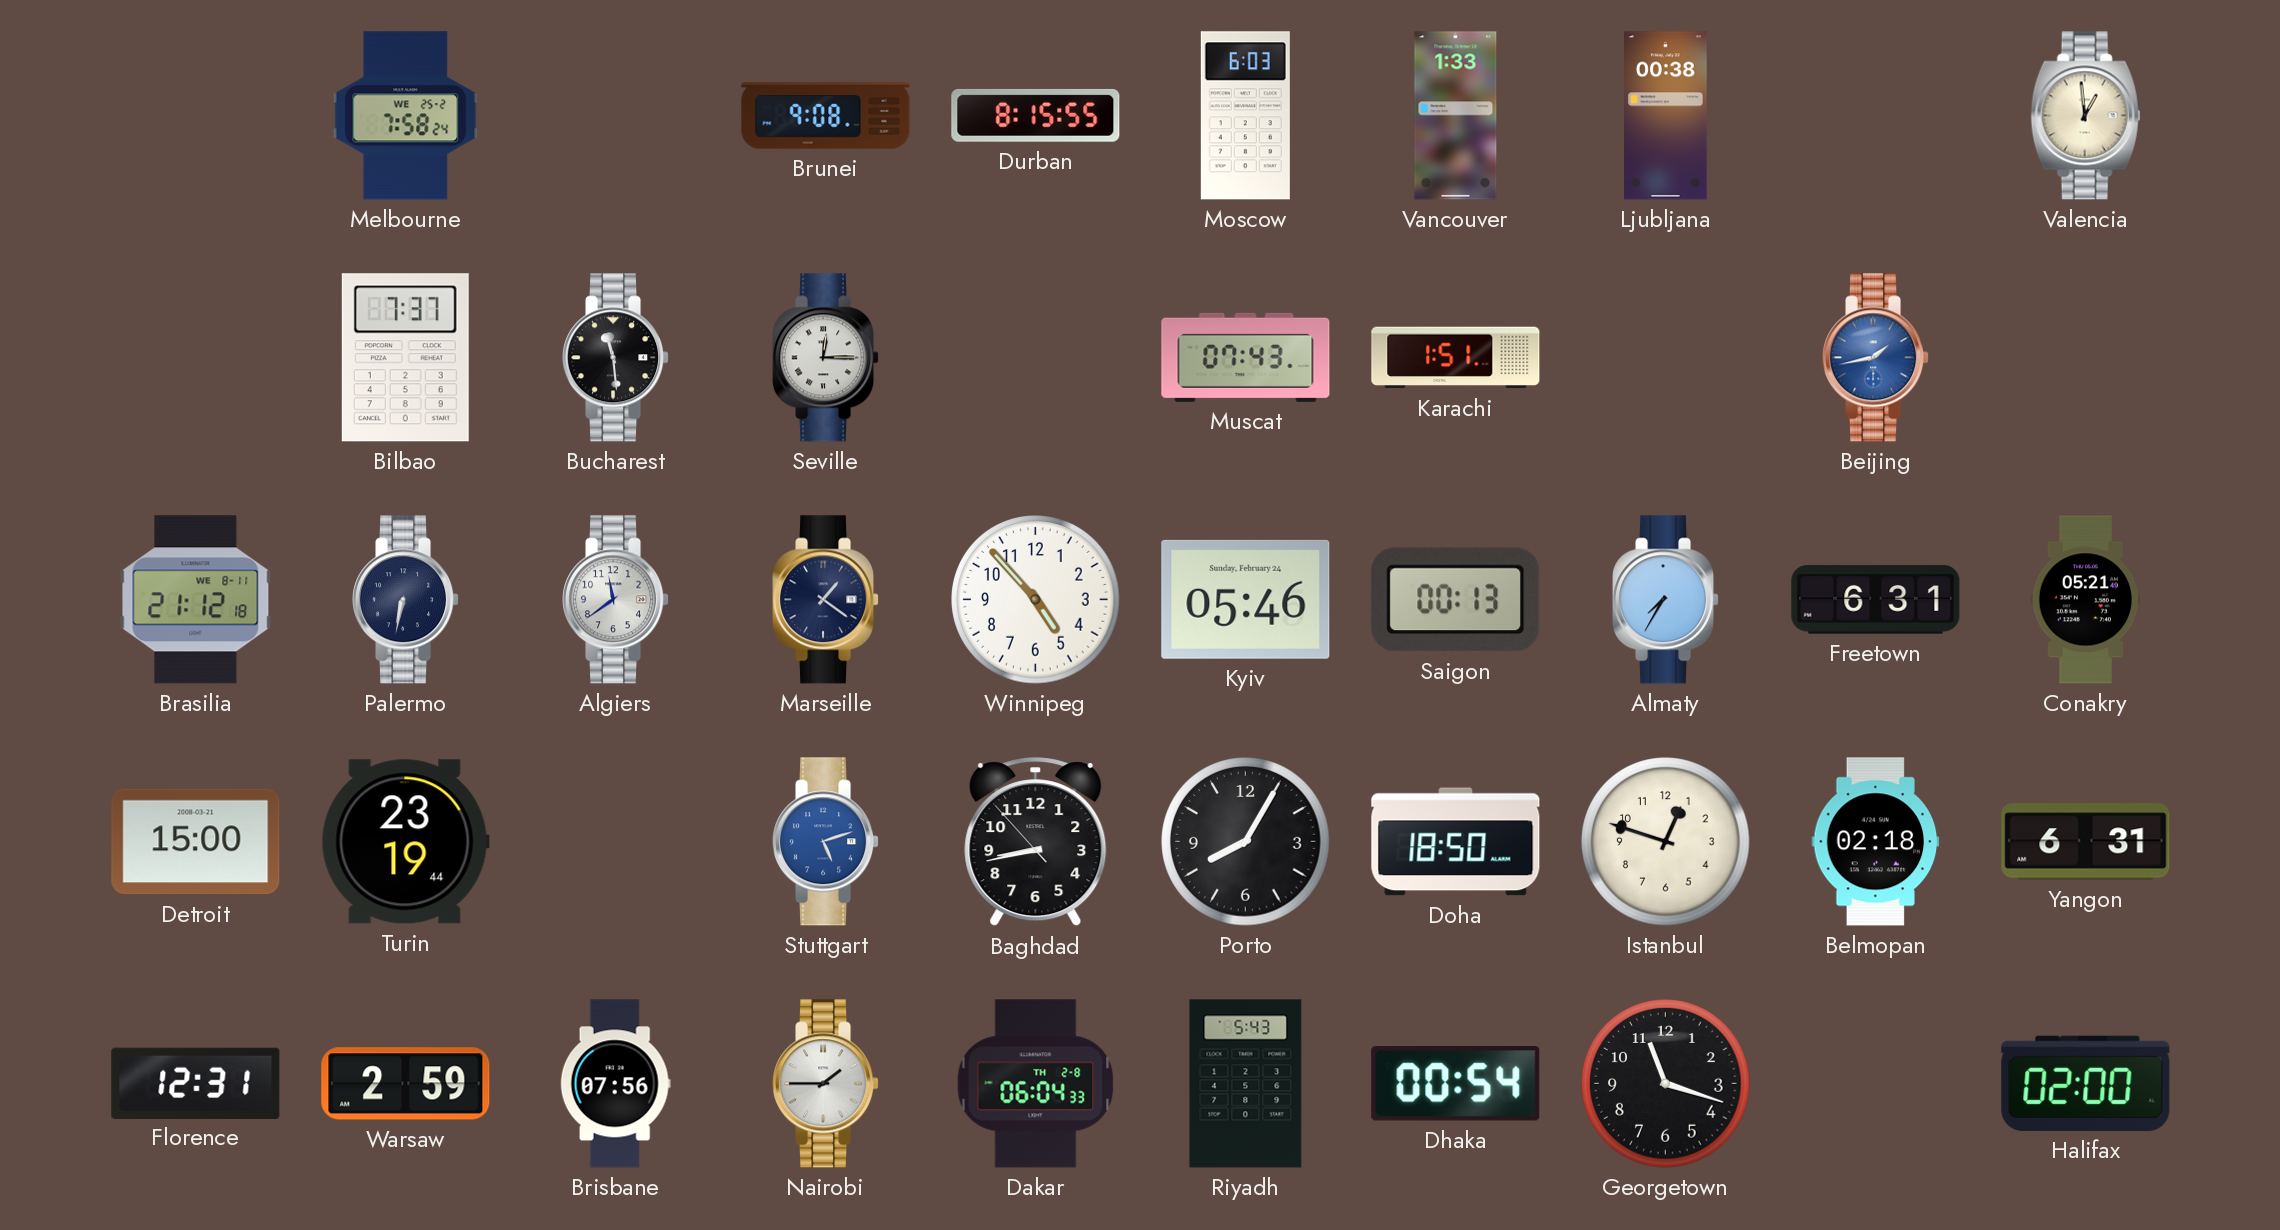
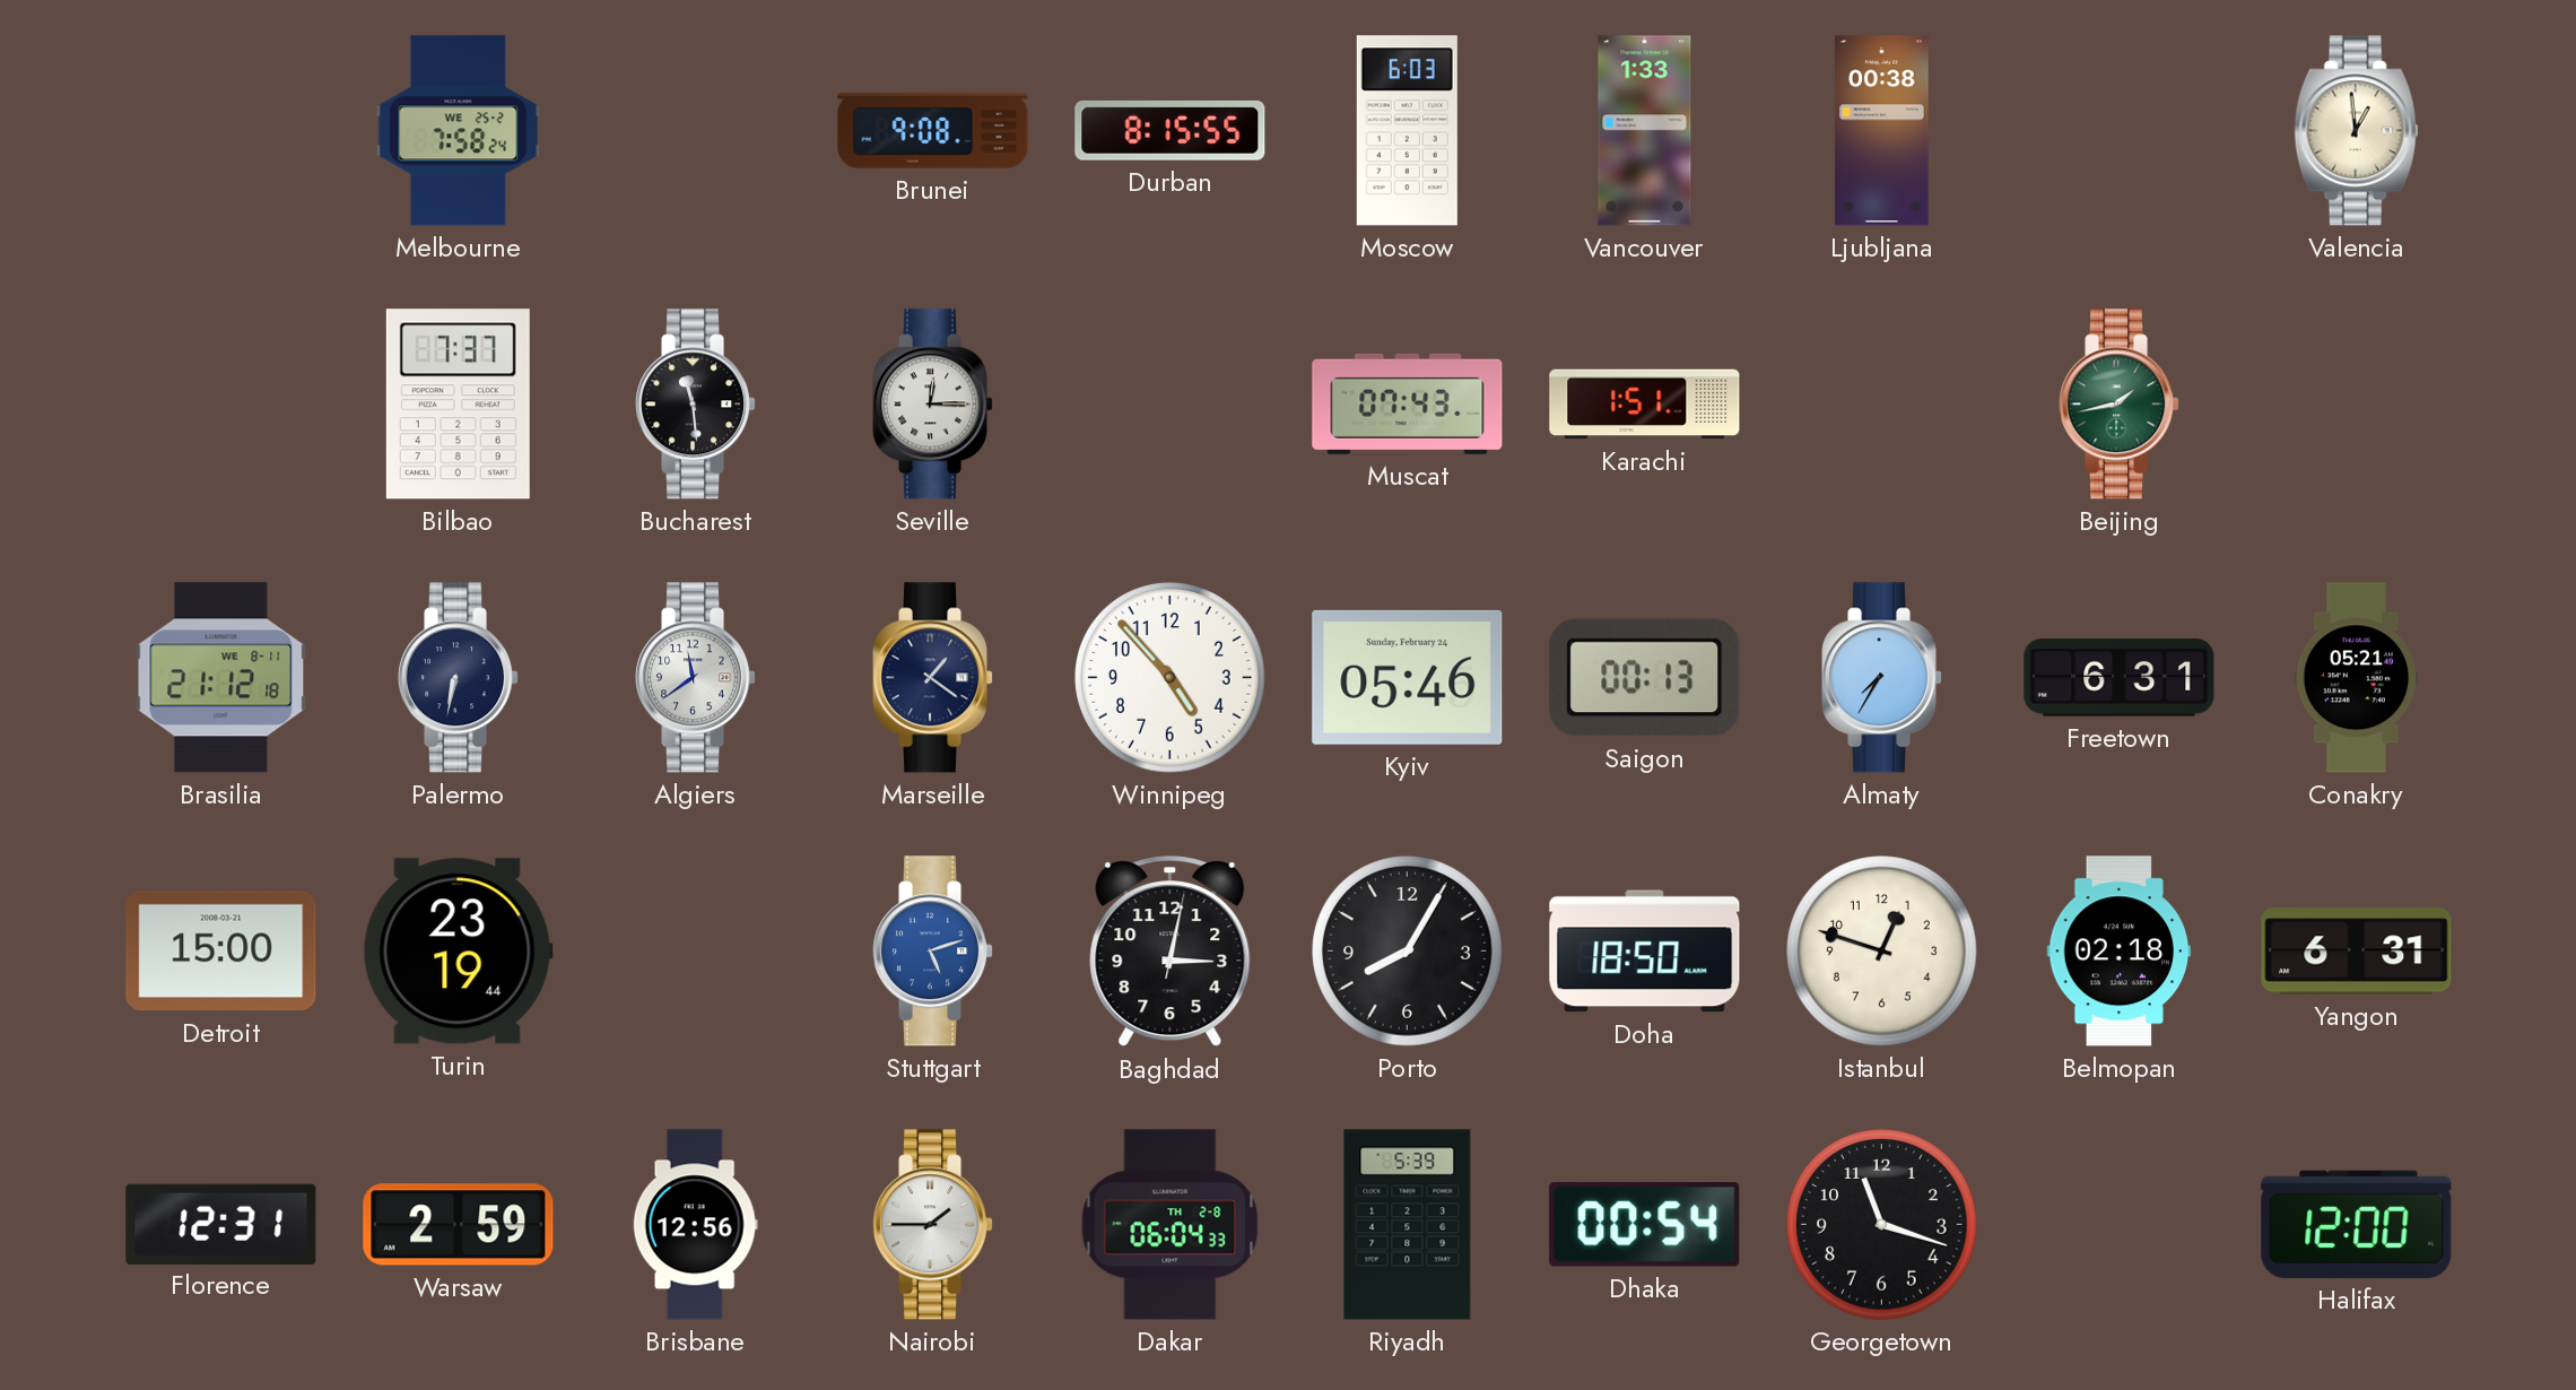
Beijing dial: blue -> green
Baghdad: 8:42 -> 3:02
Brisbane: 07:56 -> 12:56
Riyadh: 5:43 -> 5:39
Halifax: 02:00 -> 12:00
